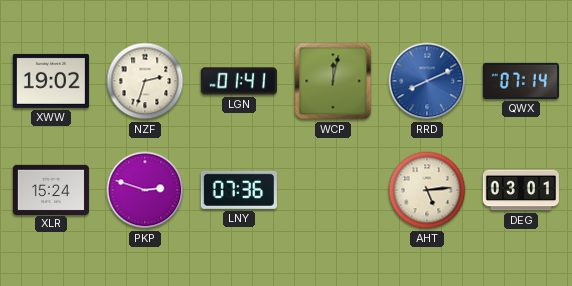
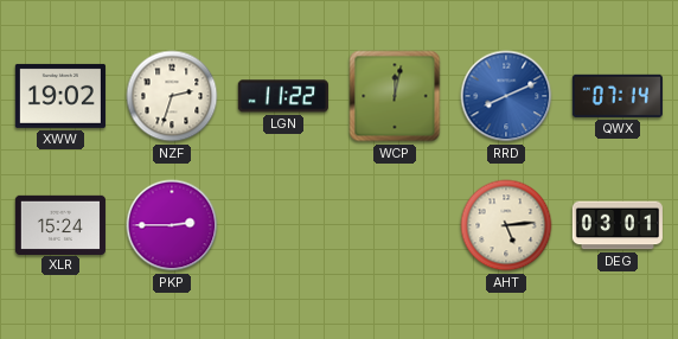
LGN: 01:41 -> 11:22
PKP: 2:48 -> 2:45
LNY: 07:36 -> none
